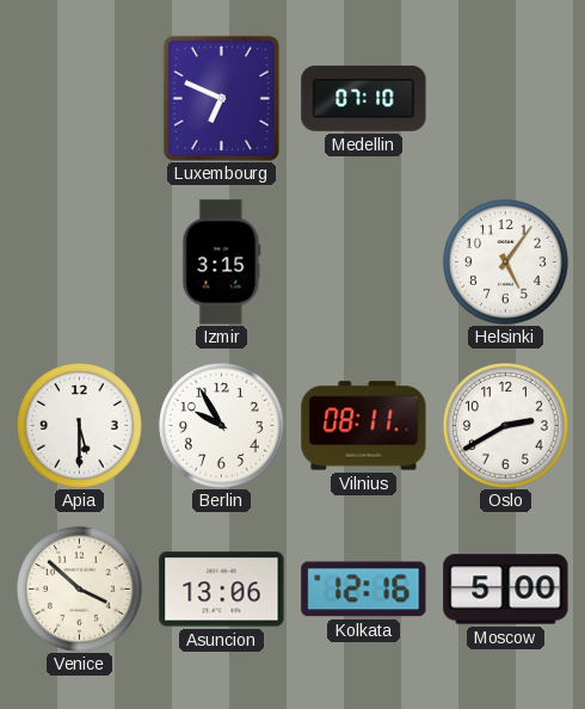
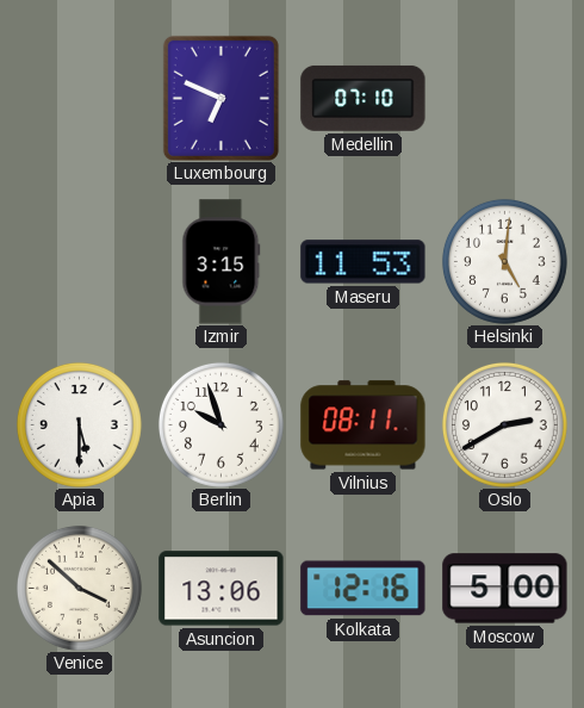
Maseru: none -> 11:53
Helsinki: 5:06 -> 5:01
Berlin: 9:55 -> 9:57
